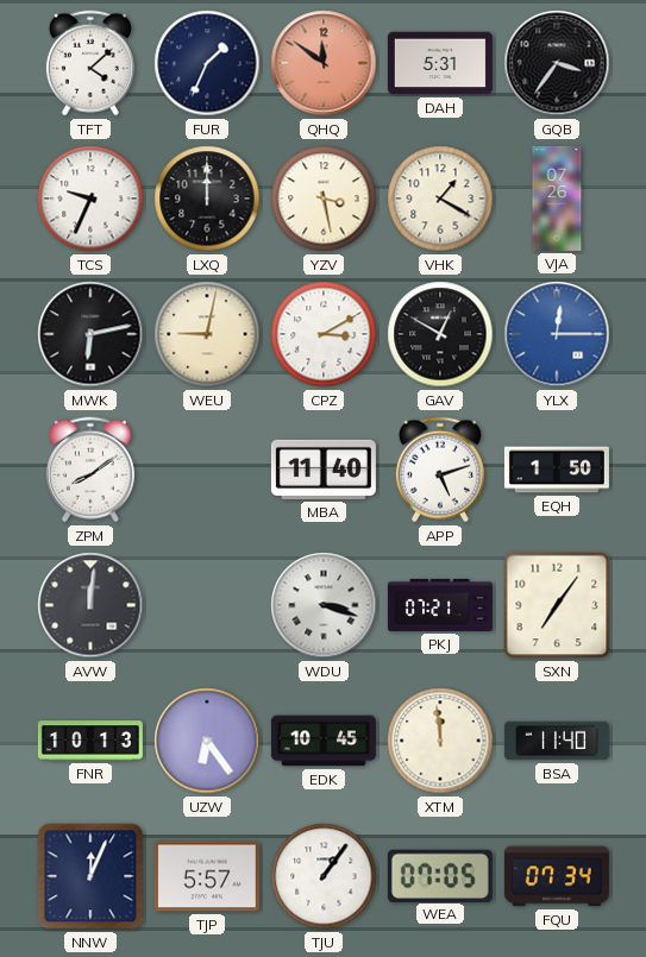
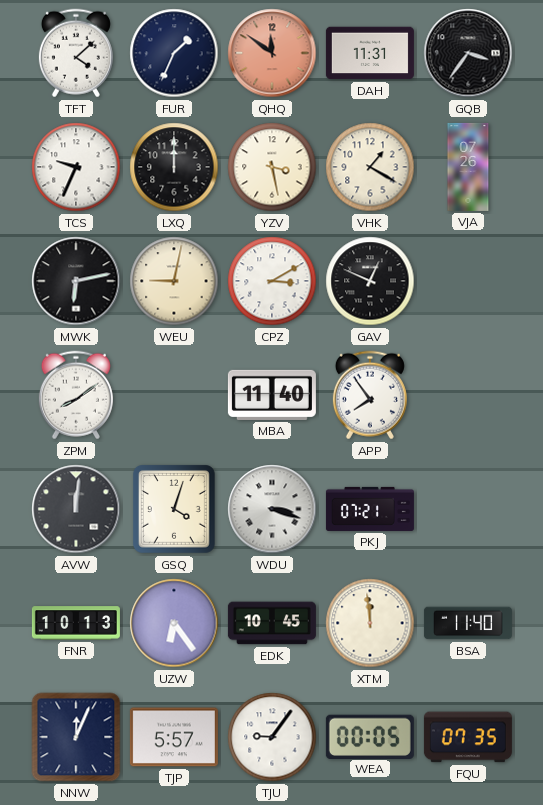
DAH: 5:31 -> 11:31
GAV: 12:50 -> 12:49
YLX: 12:15 -> none
APP: 5:12 -> 7:54
EQH: 1:50 -> none
GSQ: none -> 4:03
SXN: 7:06 -> none
TJU: 1:06 -> 9:06
WEA: 07:05 -> 00:05
FQU: 07:34 -> 07:35
